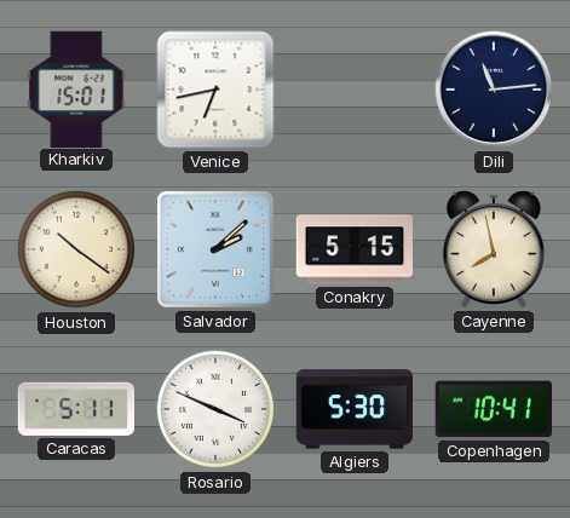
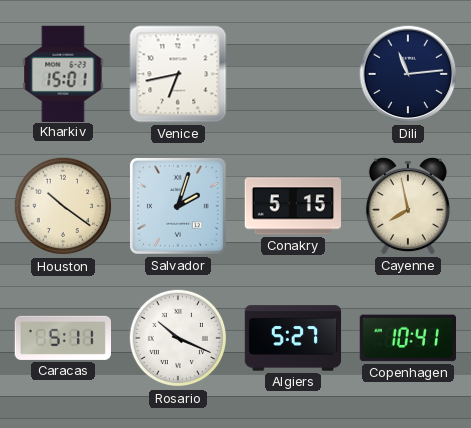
Salvador: 2:08 -> 2:03
Rosario: 3:49 -> 10:19
Algiers: 5:30 -> 5:27
